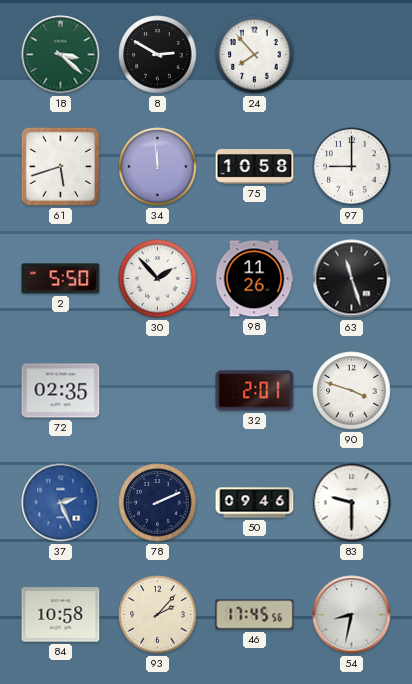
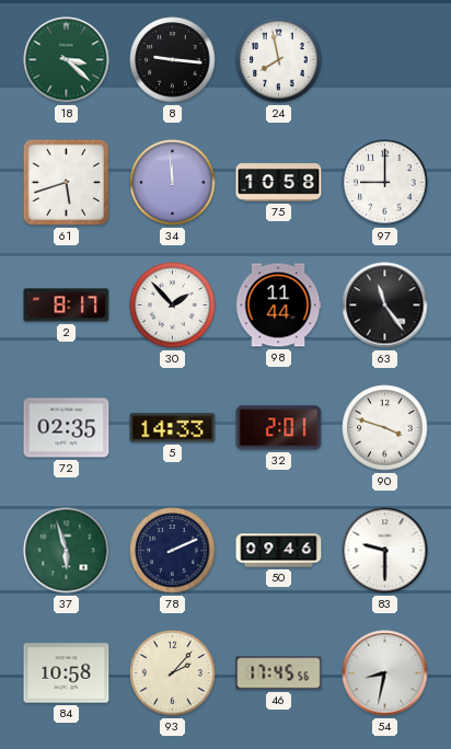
8: 2:50 -> 9:16
24: 7:53 -> 7:58
2: 5:50 -> 8:17
98: 11:26 -> 11:44
63: 11:27 -> 11:24
5: none -> 14:33
37: 2:26 -> 5:57
37 dial: blue -> green
